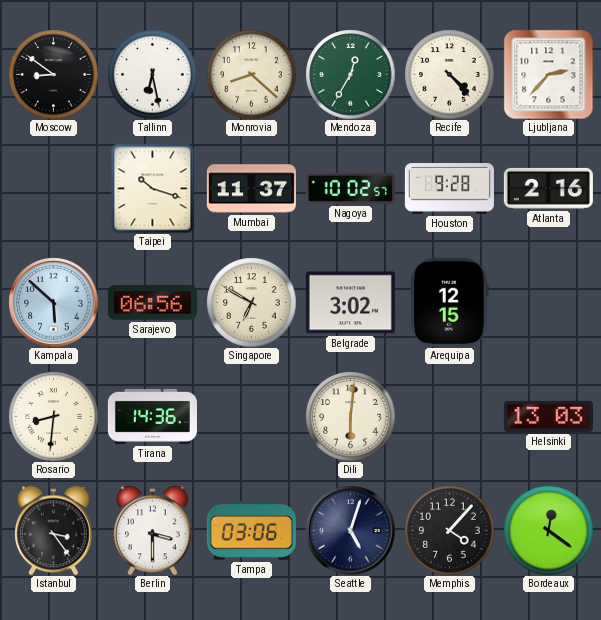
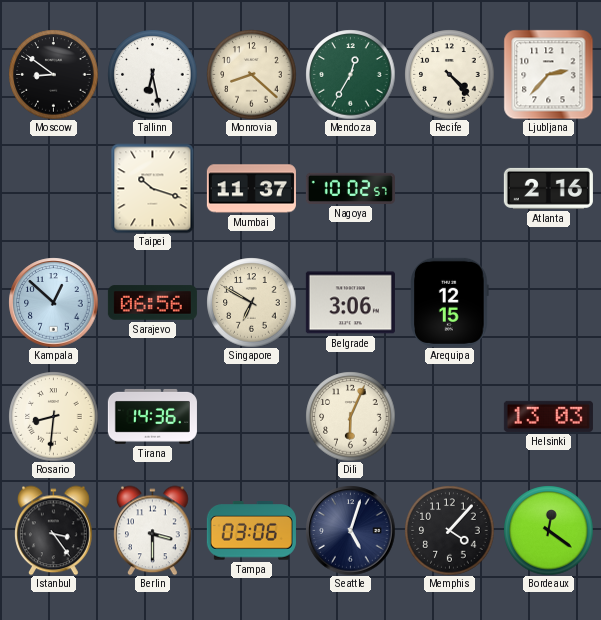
Houston: 9:28 -> none
Kampala: 5:52 -> 12:52
Belgrade: 3:02 -> 3:06
Dili: 6:01 -> 6:04
